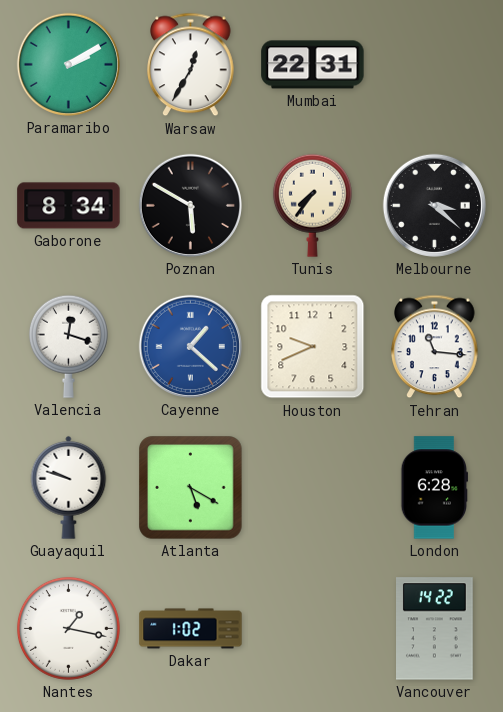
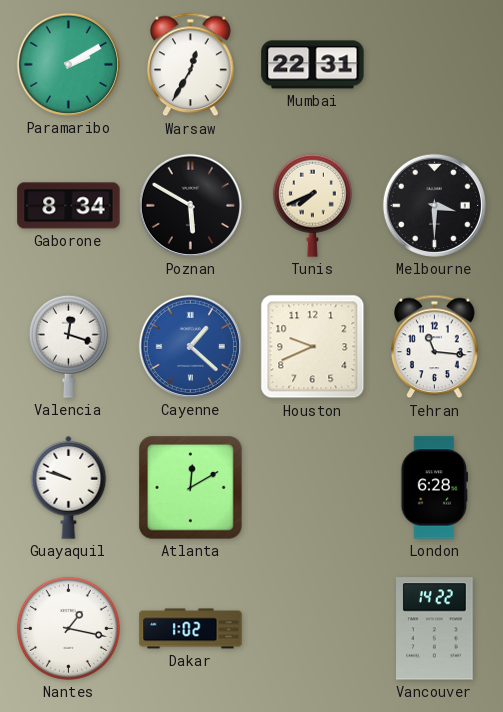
Tunis: 7:36 -> 7:41
Melbourne: 3:22 -> 3:30
Atlanta: 5:20 -> 12:10
